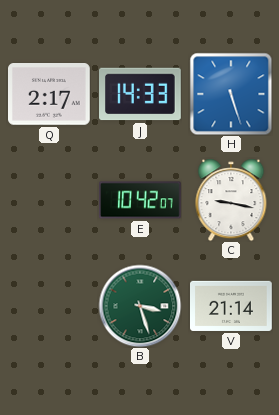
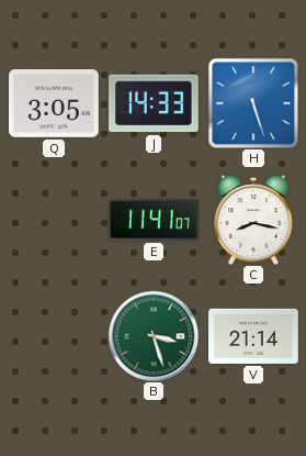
Q: 2:17 -> 3:05
E: 10:42 -> 11:41
C: 9:17 -> 8:17
